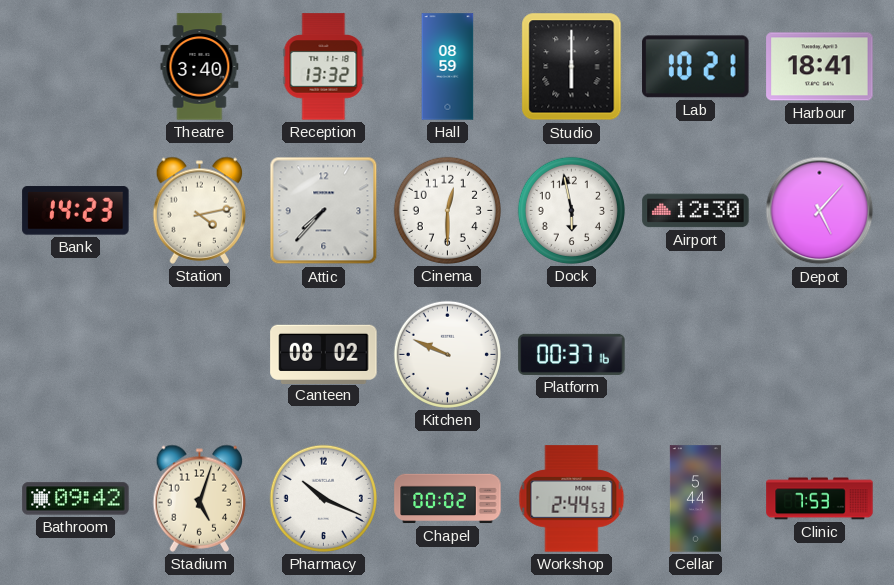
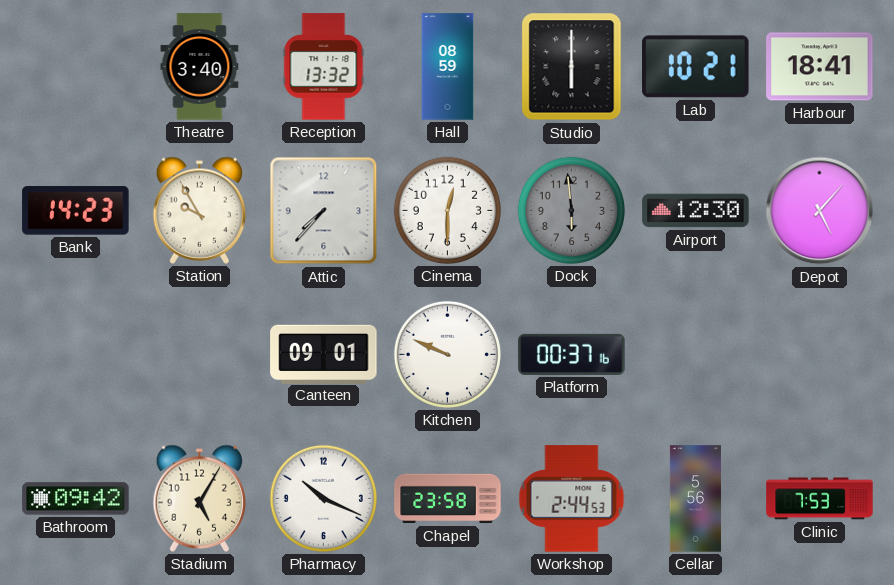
Station: 4:13 -> 9:55
Dock: 5:58 -> 5:59
Dock dial: white -> grey
Canteen: 08:02 -> 09:01
Stadium: 5:03 -> 5:05
Chapel: 00:02 -> 23:58
Cellar: 5:44 -> 5:56
